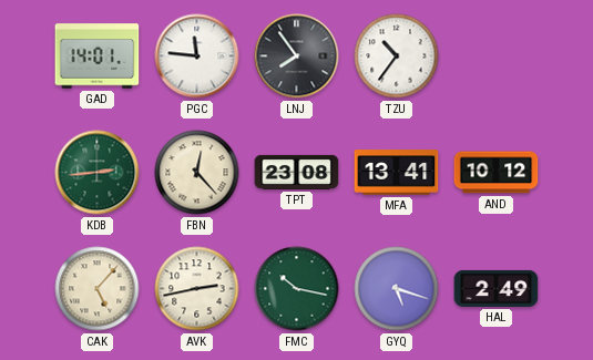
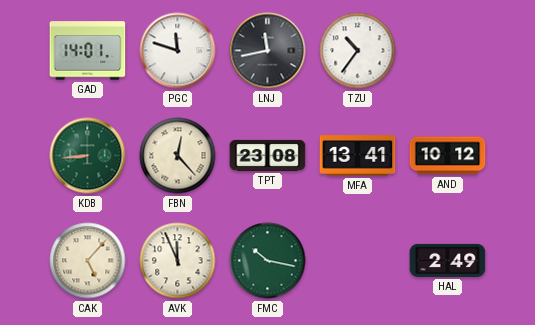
PGC: 11:46 -> 11:48
LNJ: 7:54 -> 11:43
KDB: 2:44 -> 8:44
AVK: 2:43 -> 11:56
GYQ: 5:18 -> none
